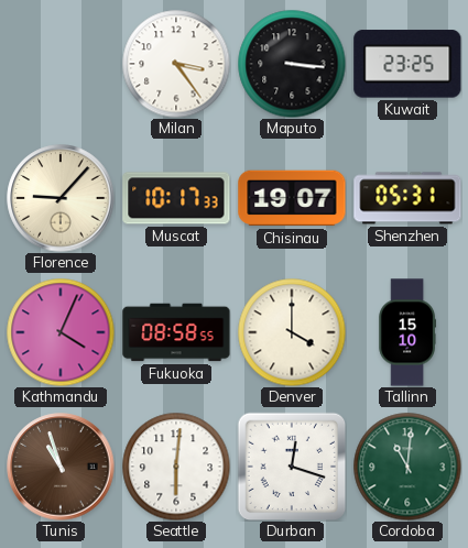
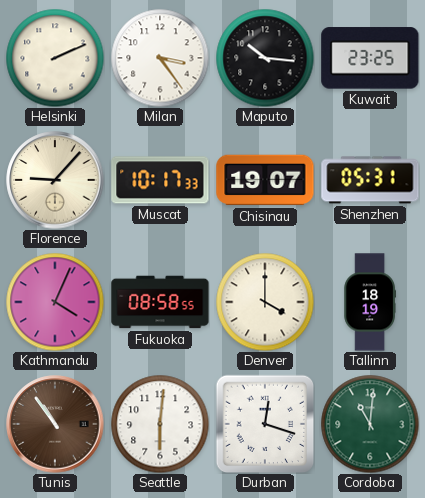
Helsinki: none -> 2:11
Maputo: 3:16 -> 10:16
Tallinn: 15:10 -> 18:19
Tunis: 10:57 -> 10:54
